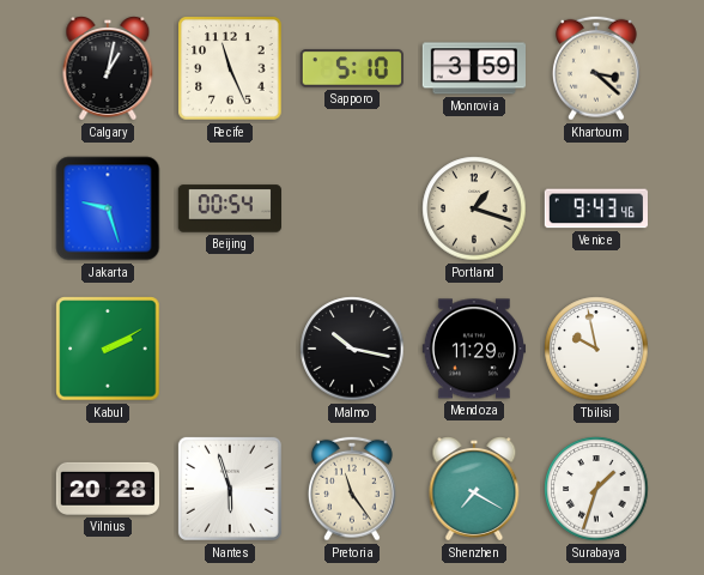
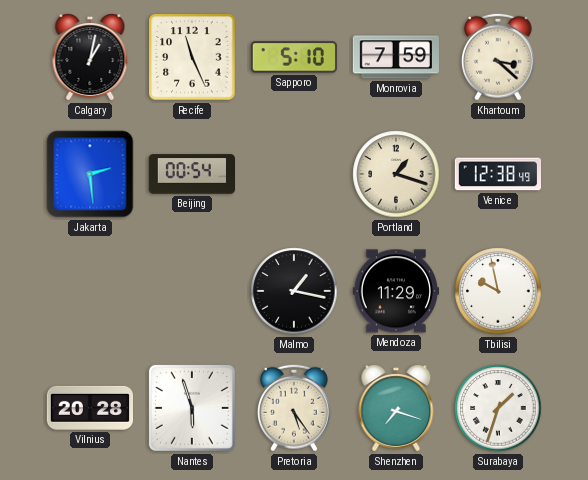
Monrovia: 3:59 -> 7:59
Jakarta: 9:27 -> 2:29
Venice: 9:43 -> 12:38
Kabul: 2:10 -> none
Malmo: 10:17 -> 1:17
Pretoria: 11:24 -> 5:24
Shenzhen: 7:20 -> 7:18
